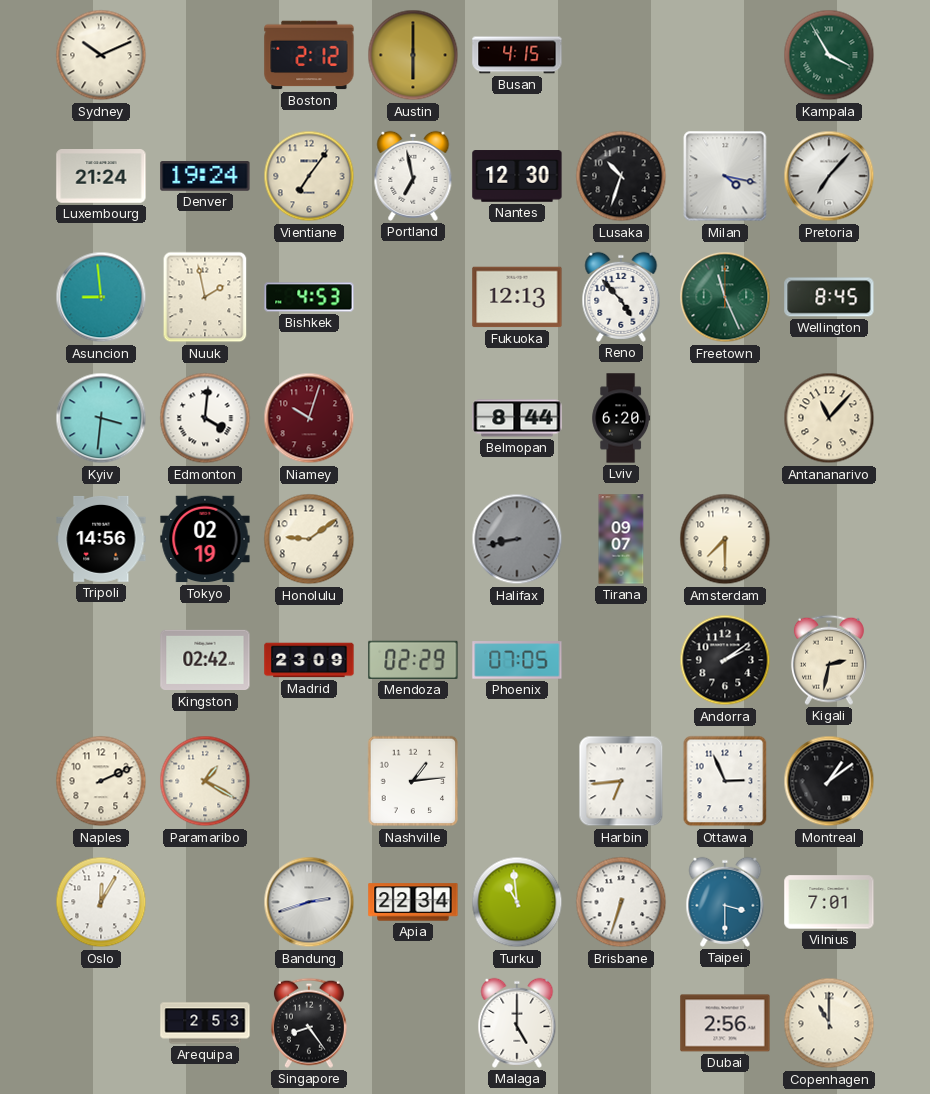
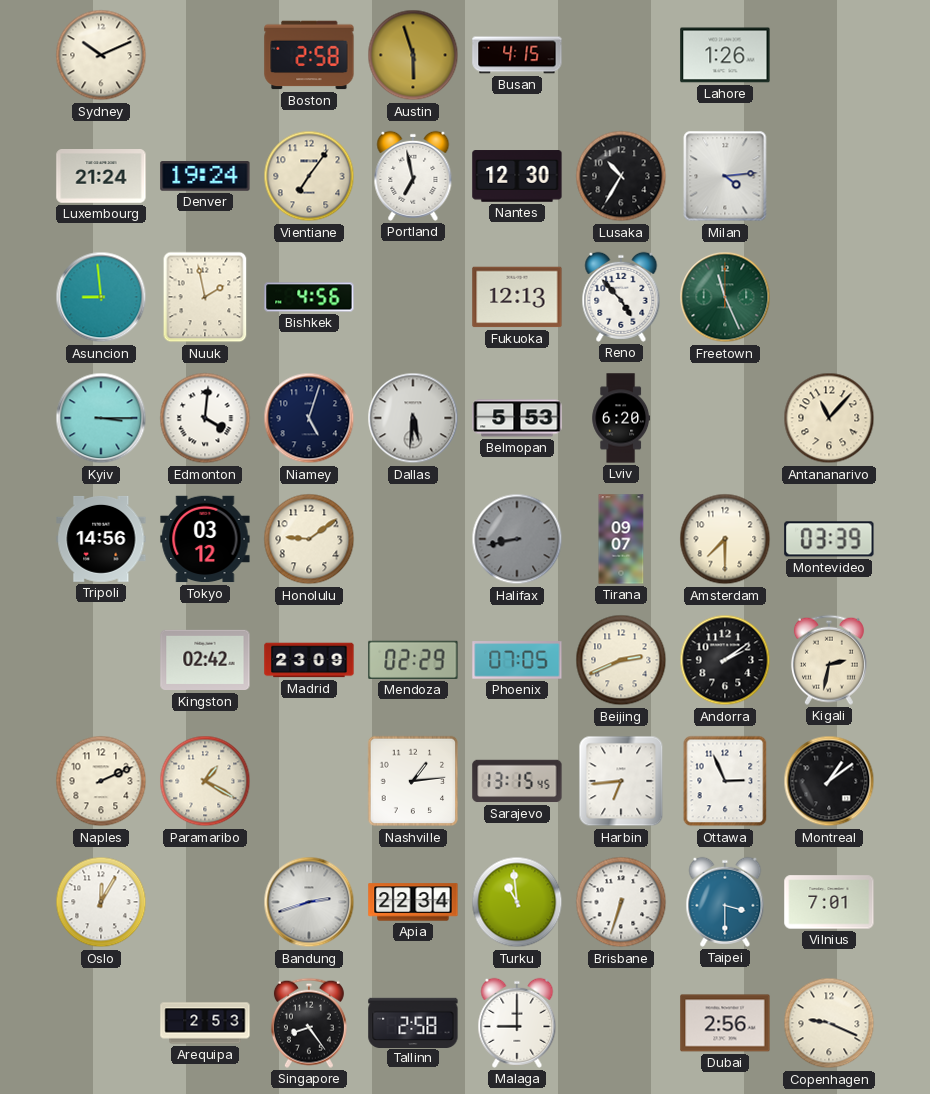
Boston: 2:12 -> 2:58
Austin: 6:00 -> 5:57
Lahore: none -> 1:26
Kampala: 3:55 -> none
Lusaka: 10:33 -> 10:35
Milan: 4:17 -> 4:14
Pretoria: 7:07 -> none
Bishkek: 4:53 -> 4:56
Wellington: 8:45 -> none
Kyiv: 3:31 -> 3:15
Niamey: 10:03 -> 5:03
Niamey dial: burgundy -> navy
Dallas: none -> 5:31
Belmopan: 8:44 -> 5:53
Tokyo: 02:19 -> 03:12
Montevideo: none -> 03:39
Beijing: none -> 2:41
Sarajevo: none -> 13:15
Tallinn: none -> 2:58
Malaga: 5:00 -> 9:00
Copenhagen: 11:00 -> 9:19
